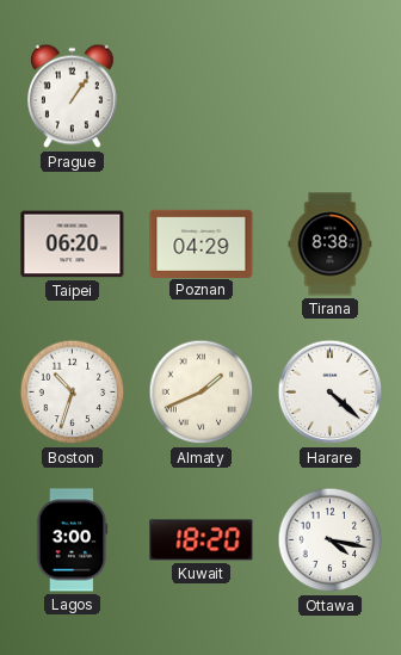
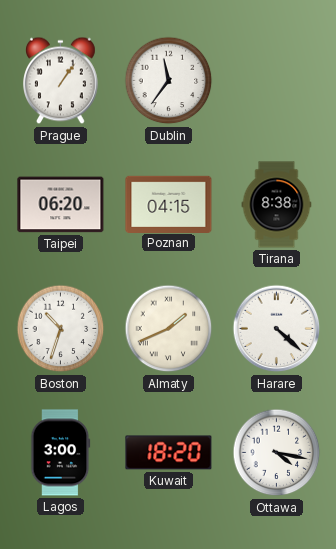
Dublin: none -> 11:36
Poznan: 04:29 -> 04:15
